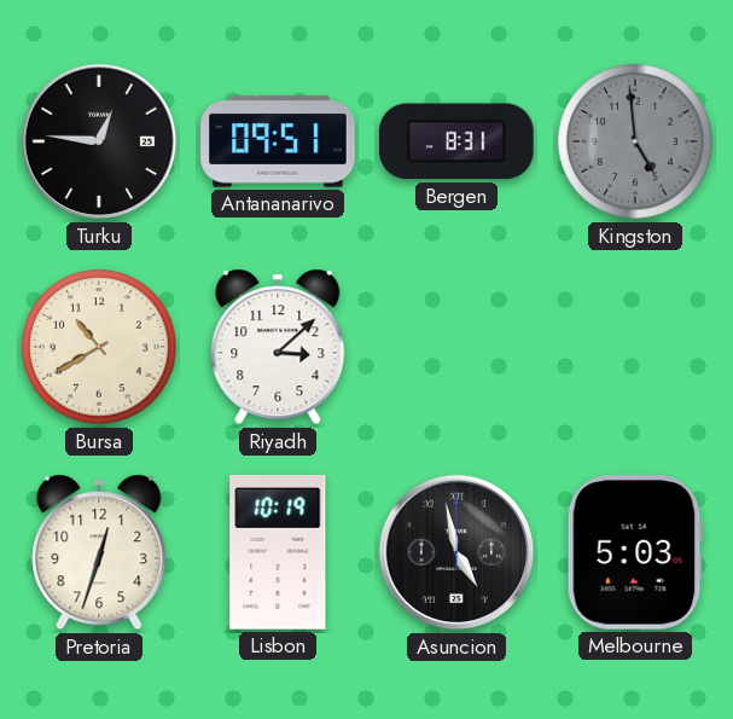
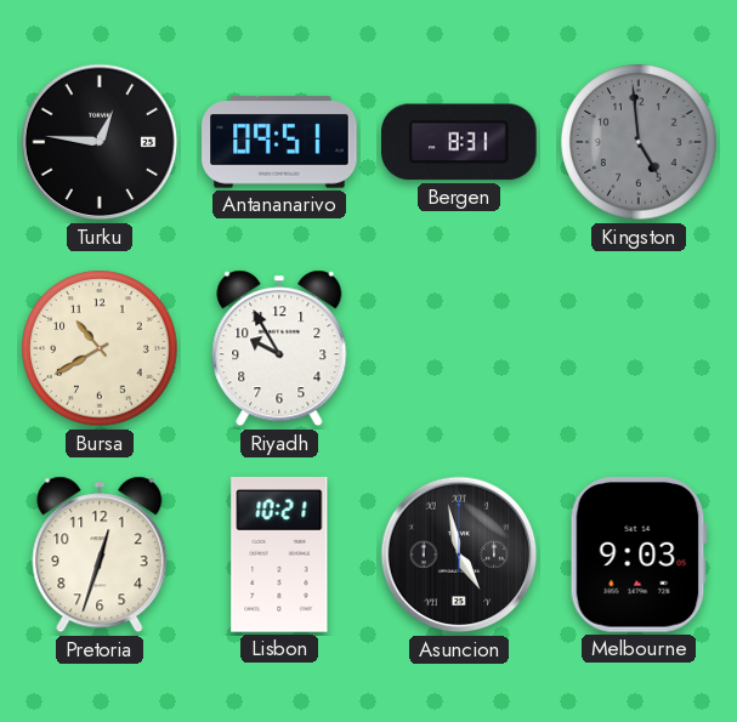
Riyadh: 3:08 -> 9:55
Lisbon: 10:19 -> 10:21
Melbourne: 5:03 -> 9:03
